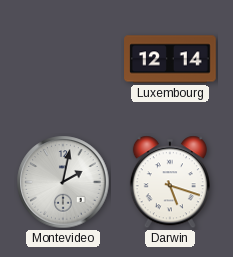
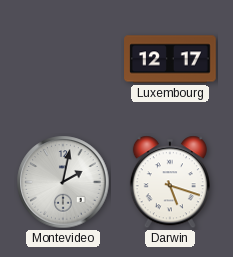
Luxembourg: 12:14 -> 12:17
